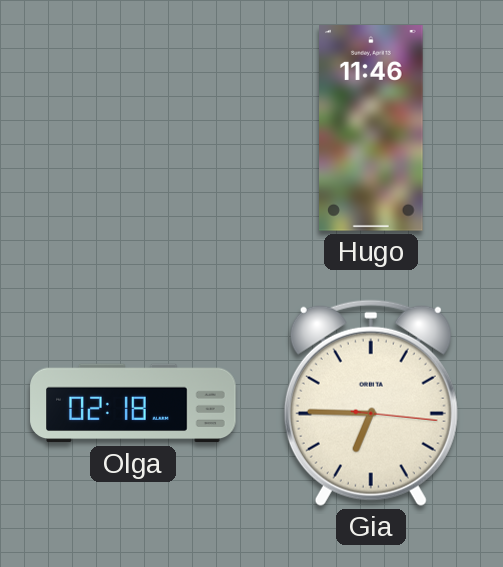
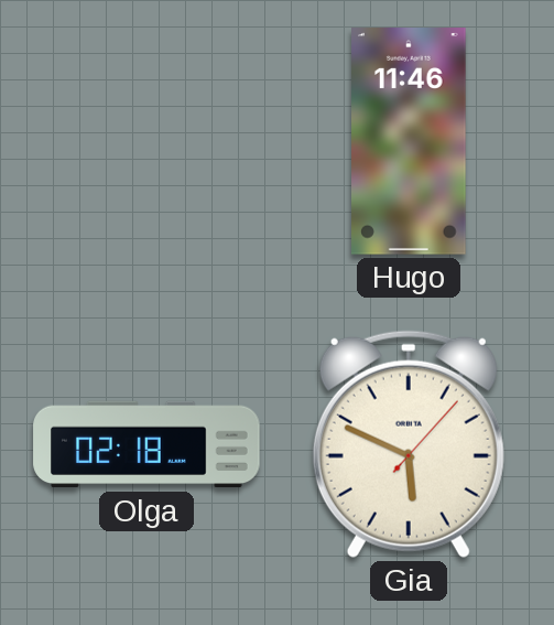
Gia: 6:45 -> 5:49
